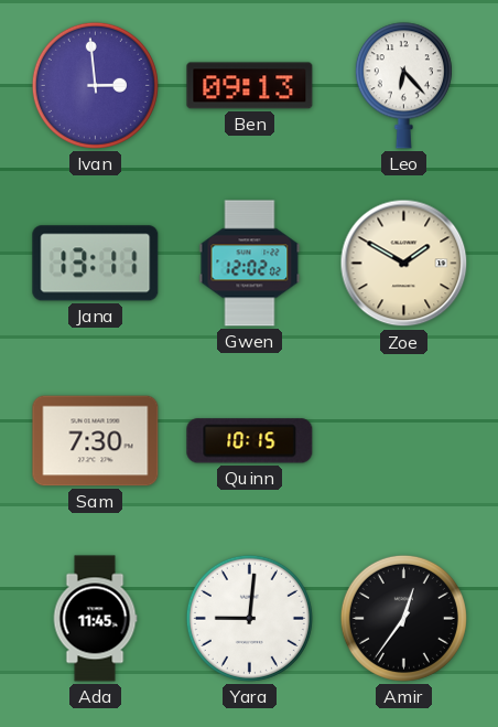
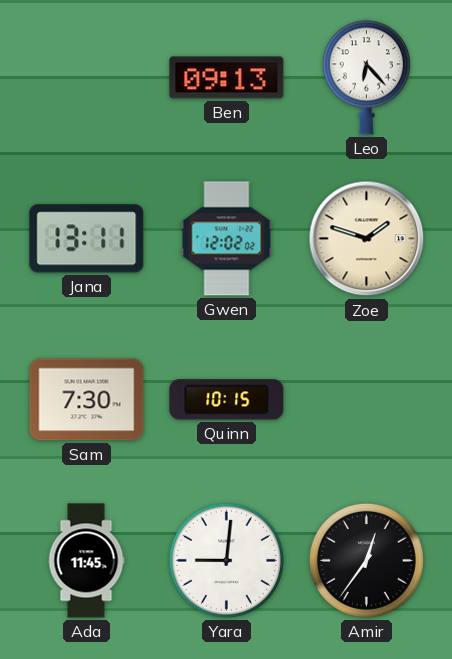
Ivan: 2:59 -> none
Zoe: 1:50 -> 1:48
